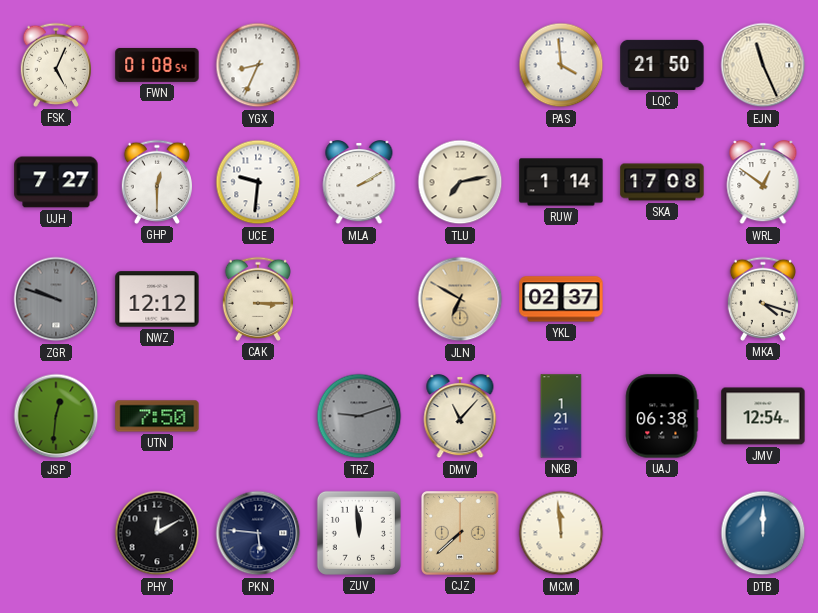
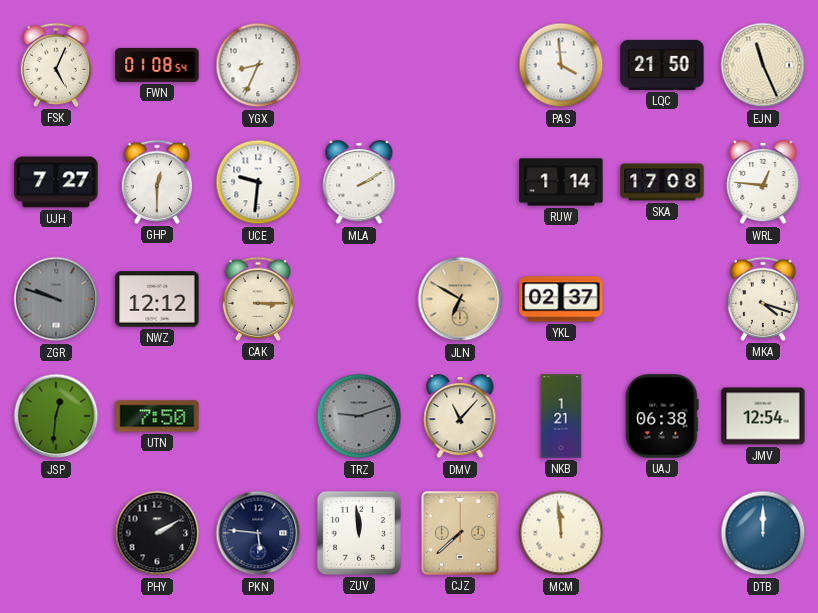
TLU: 7:13 -> none
WRL: 12:51 -> 12:46
PHY: 12:10 -> 2:10
